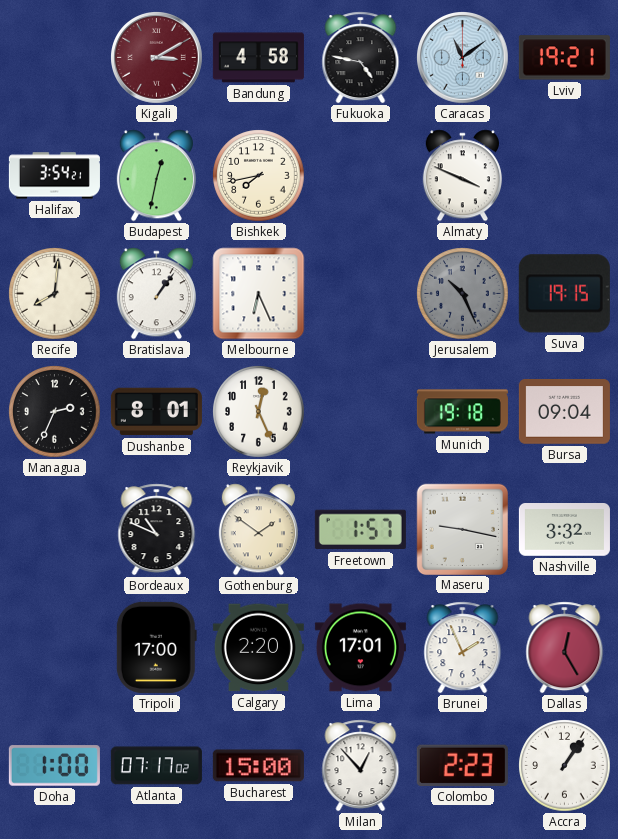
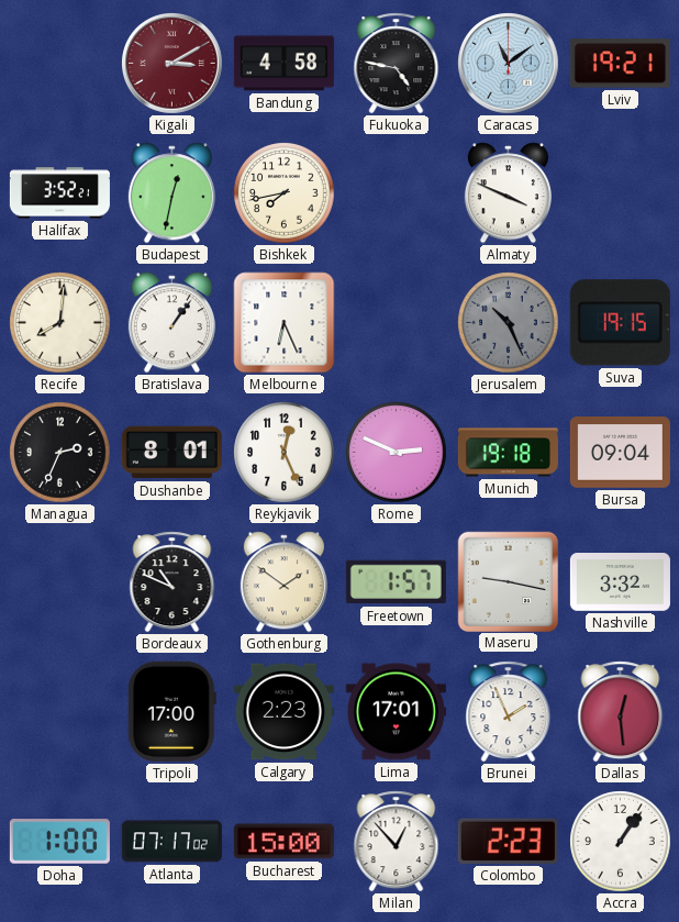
Halifax: 3:54 -> 3:52
Rome: none -> 2:49
Calgary: 2:20 -> 2:23
Dallas: 12:25 -> 12:29
